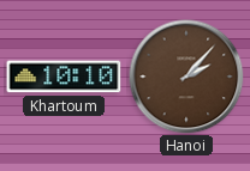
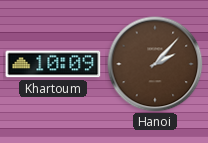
Khartoum: 10:10 -> 10:09
